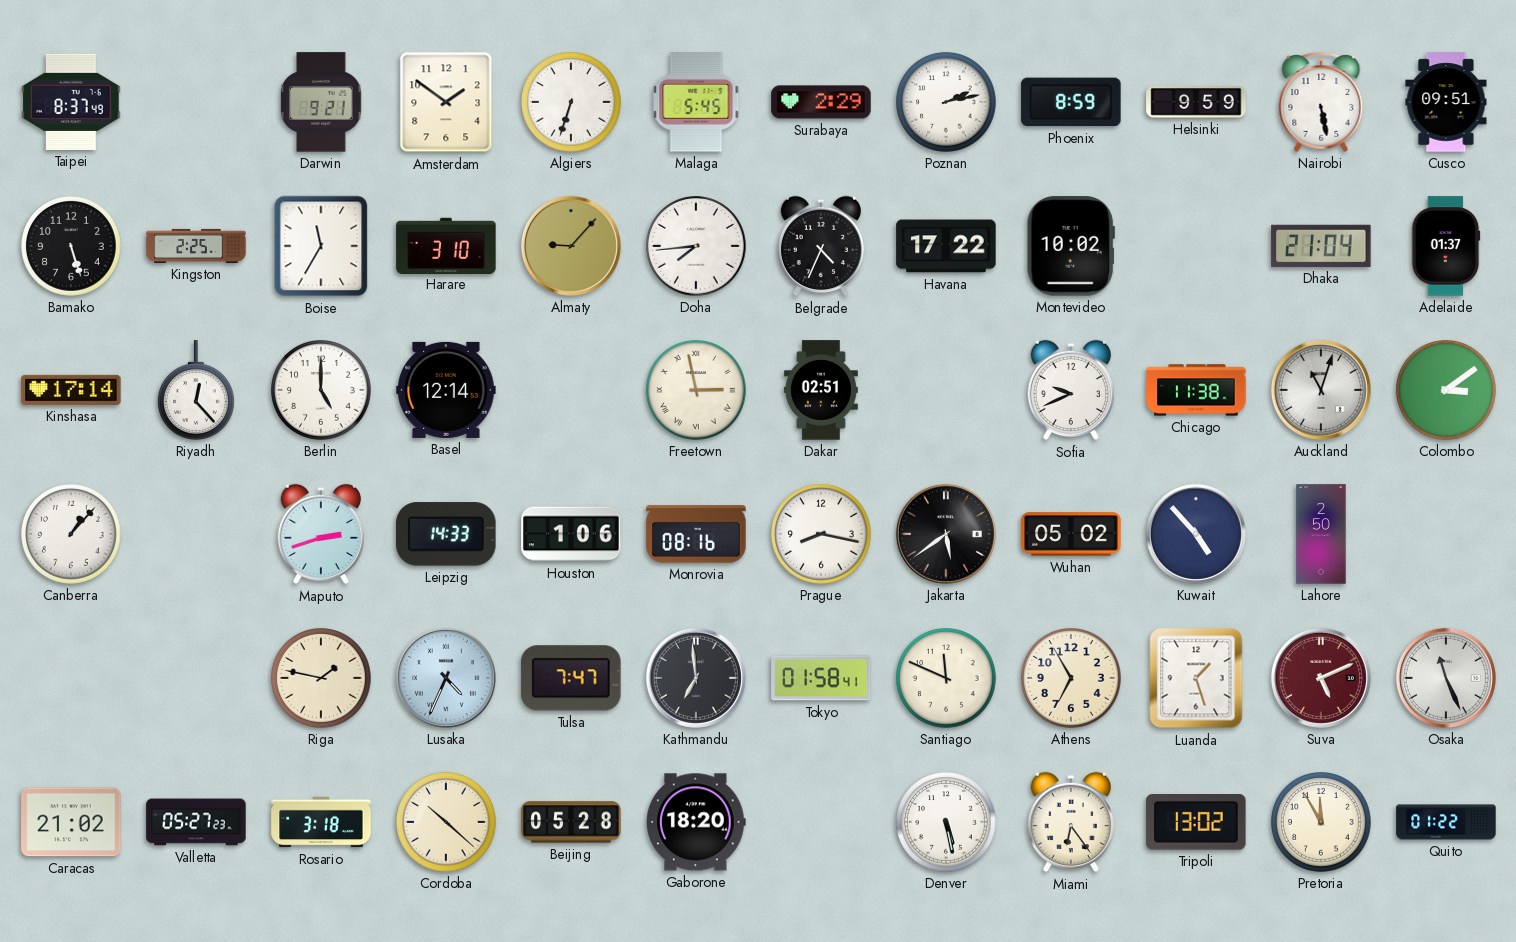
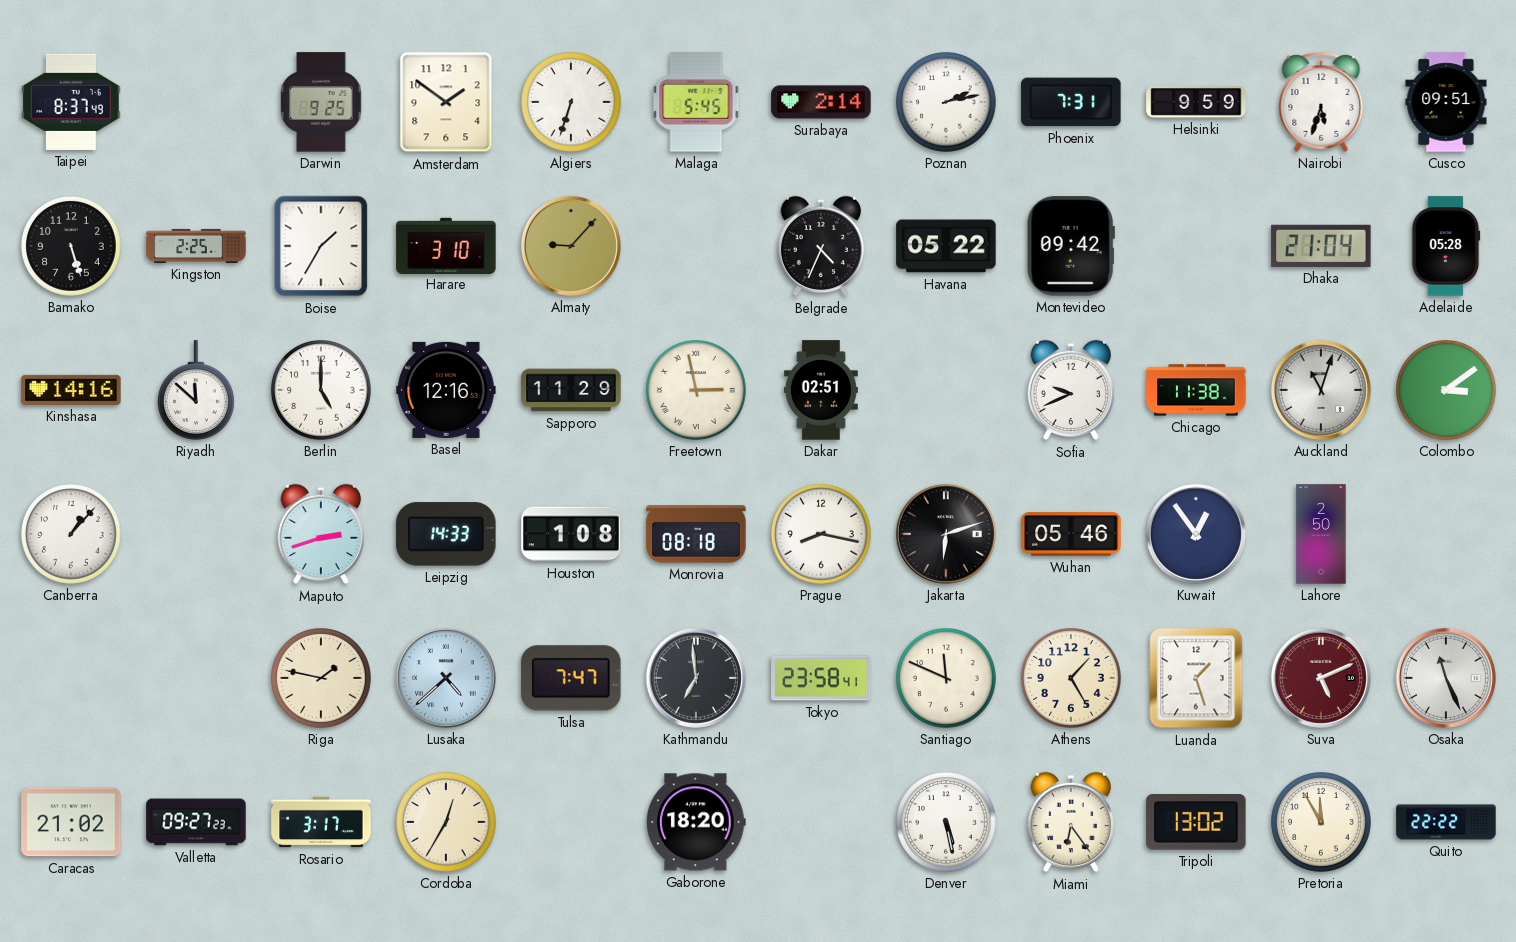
Darwin: 9:21 -> 9:25
Surabaya: 2:29 -> 2:14
Phoenix: 8:59 -> 7:31
Nairobi: 5:28 -> 5:33
Boise: 11:35 -> 1:35
Doha: 7:44 -> none
Havana: 17:22 -> 05:22
Montevideo: 10:02 -> 09:42
Adelaide: 01:37 -> 05:28
Kinshasa: 17:14 -> 14:16
Riyadh: 12:23 -> 11:52
Basel: 12:14 -> 12:16
Sapporo: none -> 11:29
Houston: 1:06 -> 1:08
Monrovia: 08:16 -> 08:18
Jakarta: 5:39 -> 6:12
Wuhan: 05:02 -> 05:46
Kuwait: 4:53 -> 12:54
Lusaka: 4:34 -> 4:38
Tokyo: 01:58 -> 23:58
Athens: 6:55 -> 1:25
Valletta: 05:27 -> 09:27
Rosario: 3:18 -> 3:17
Cordoba: 10:22 -> 12:35
Beijing: 05:28 -> none
Quito: 01:22 -> 22:22
